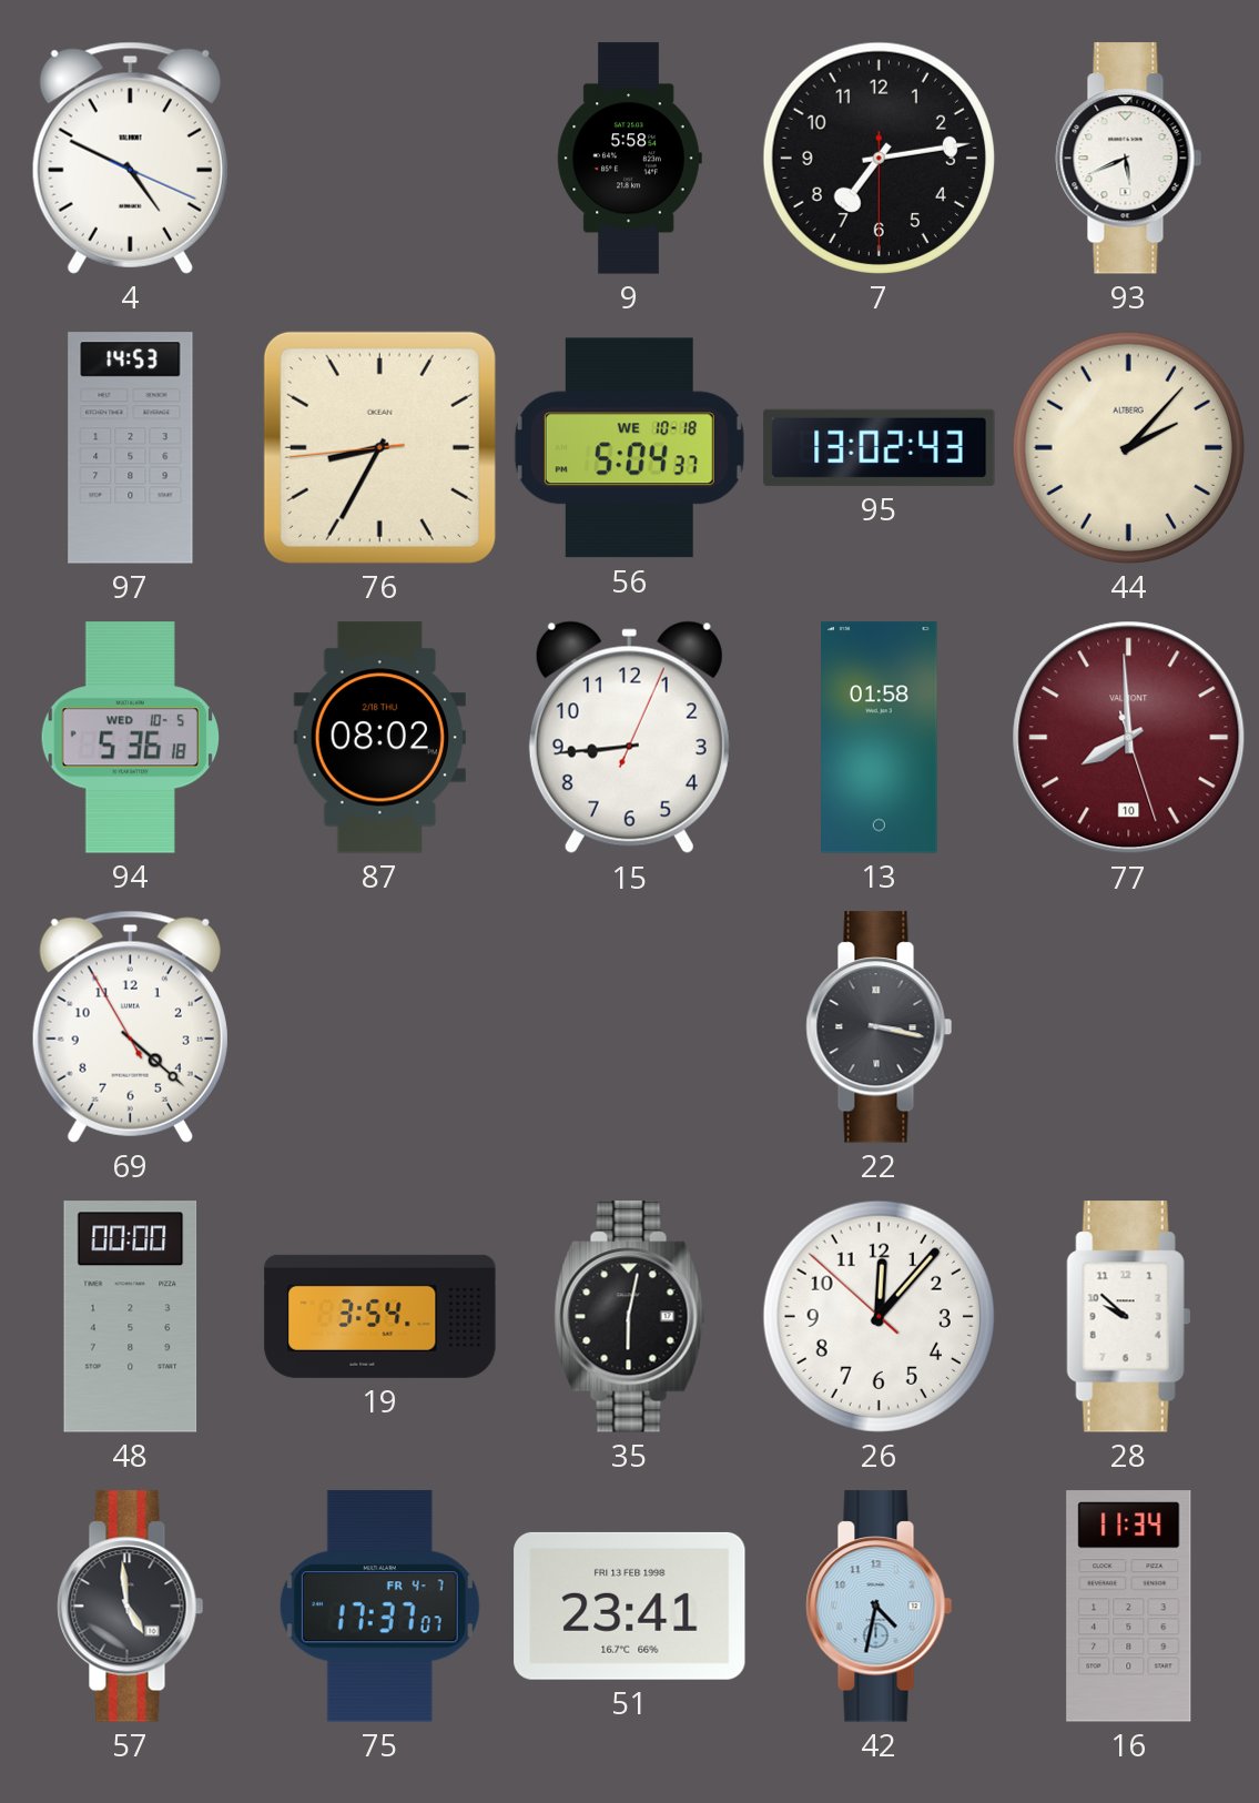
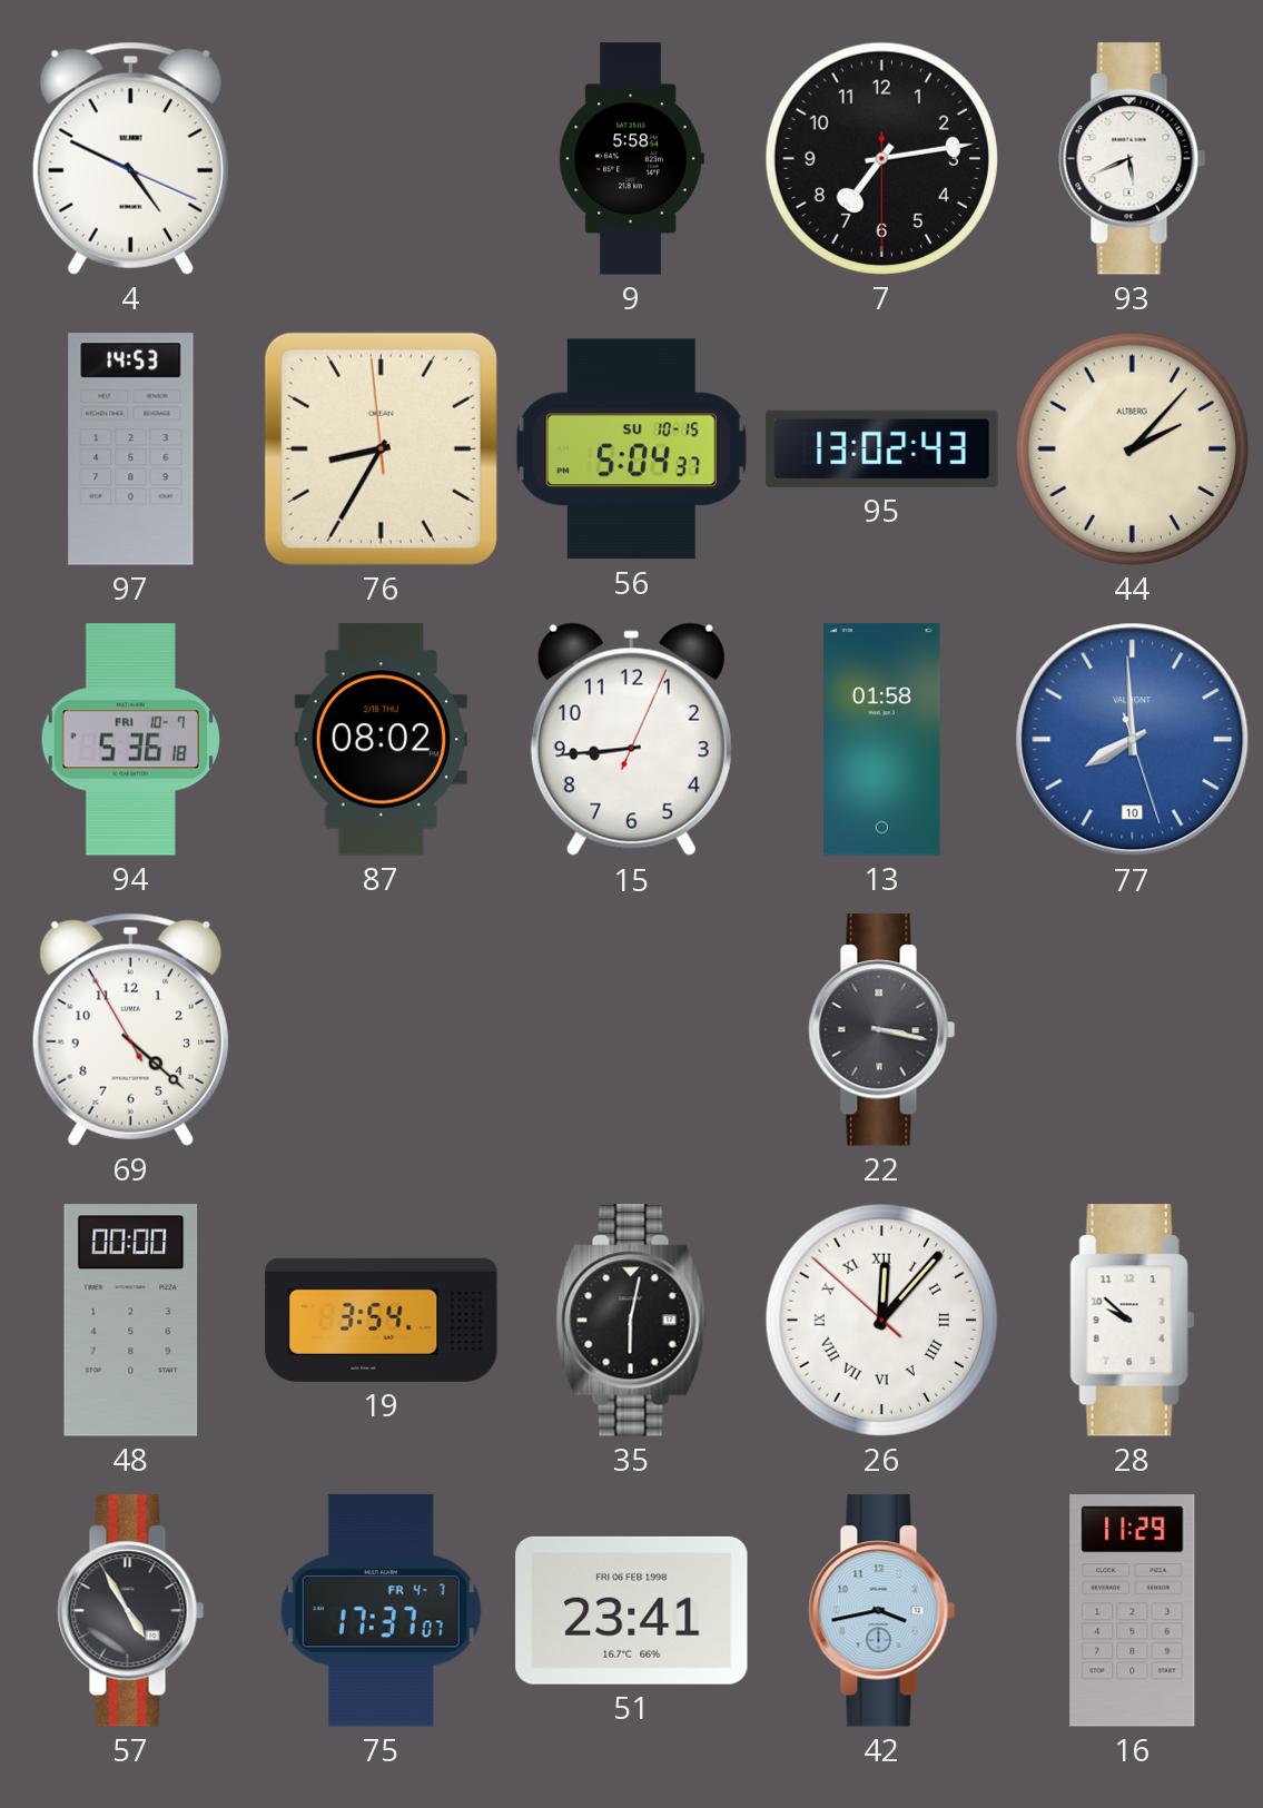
76: 8:34:44 -> 8:34:59
56 date: WE 10-18 -> SU 10-15
94 date: WED 10-5 -> FRI 10-7
77 dial: burgundy -> blue
26 numerals: Arabic -> Roman
57: 4:59 -> 4:55
51 date: FRI 13 FEB 1998 -> FRI 06 FEB 1998
42: 4:32 -> 3:43
16: 11:34 -> 11:29
